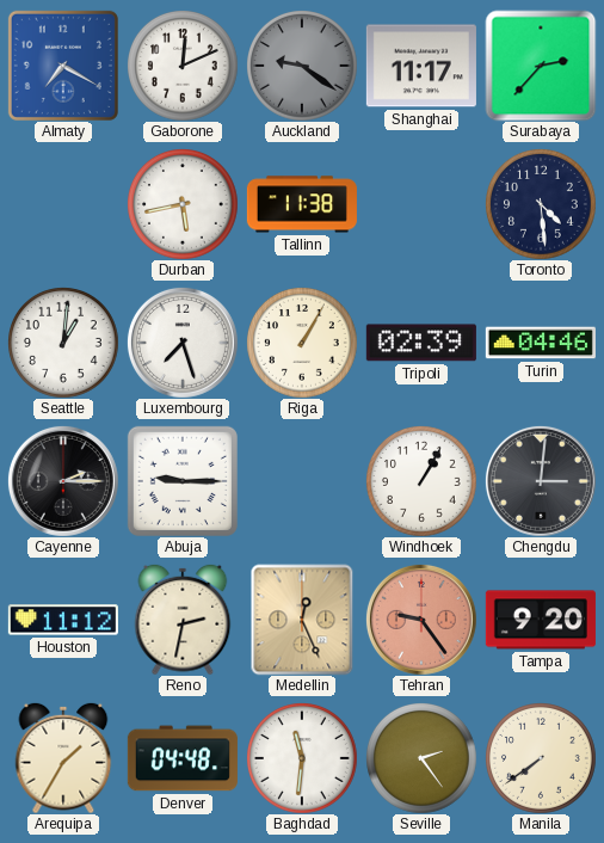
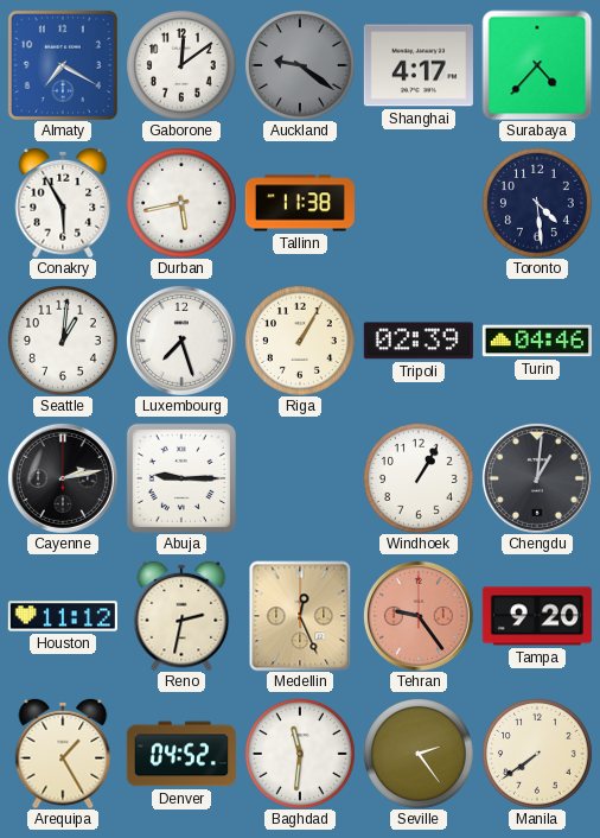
Gaborone: 12:11 -> 12:09
Shanghai: 11:17 -> 4:17
Surabaya: 2:37 -> 4:37
Conakry: none -> 5:55
Cayenne: 2:15 -> 2:13
Chengdu: 3:01 -> 1:01
Arequipa: 1:35 -> 1:25
Denver: 04:48 -> 04:52
